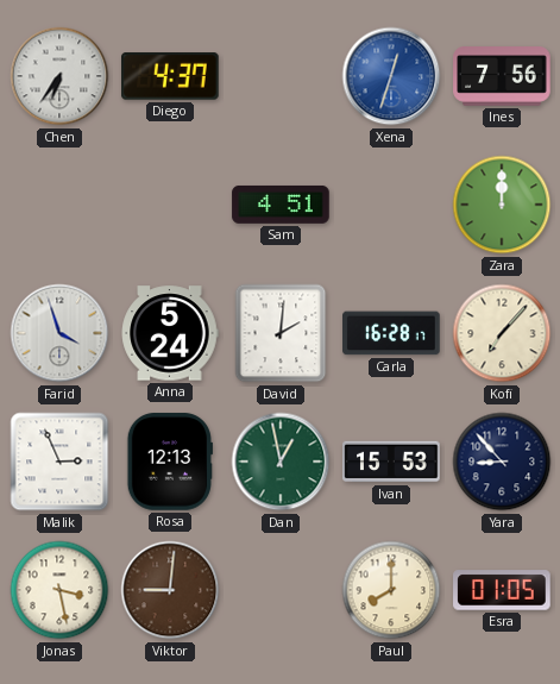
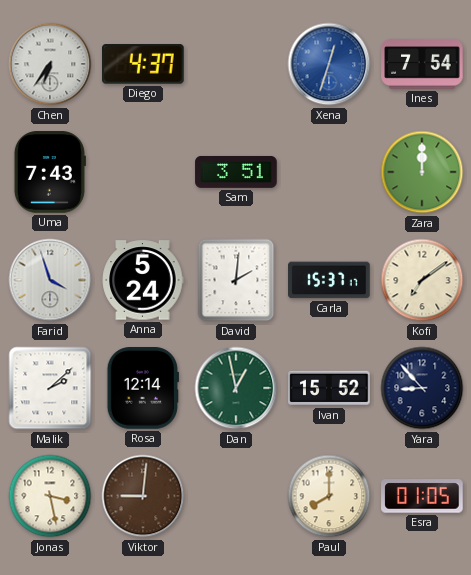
Ines: 7:56 -> 7:54
Uma: none -> 7:43
Sam: 4:51 -> 3:51
Carla: 16:28 -> 15:37
Kofi: 7:07 -> 7:09
Malik: 2:56 -> 2:08
Rosa: 12:13 -> 12:14
Ivan: 15:53 -> 15:52
